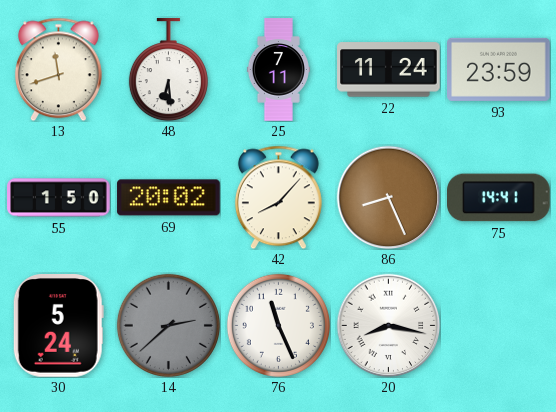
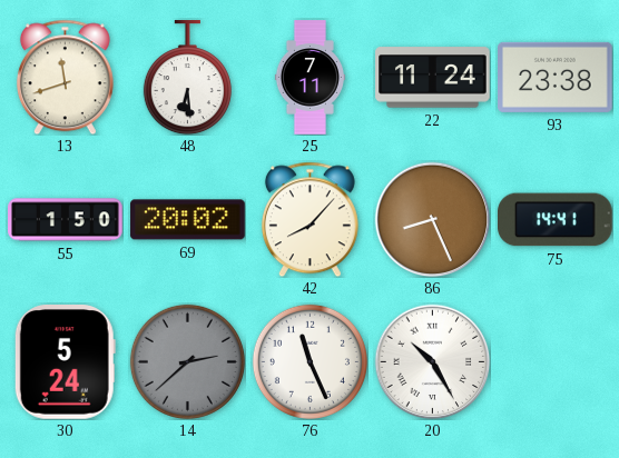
93: 23:59 -> 23:38
20: 8:17 -> 10:25
